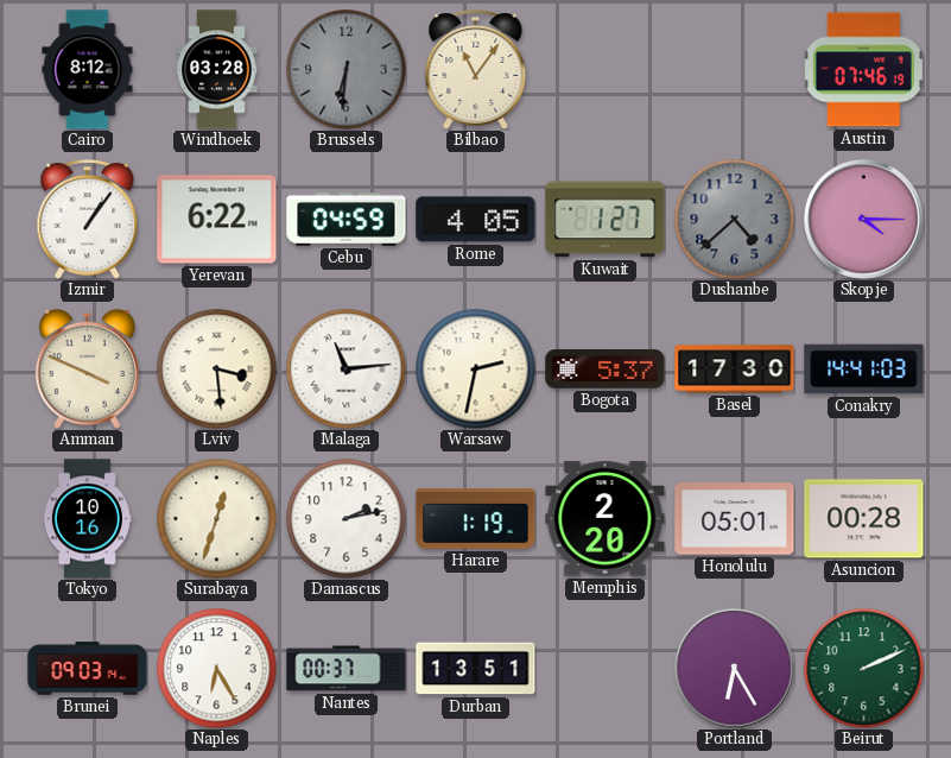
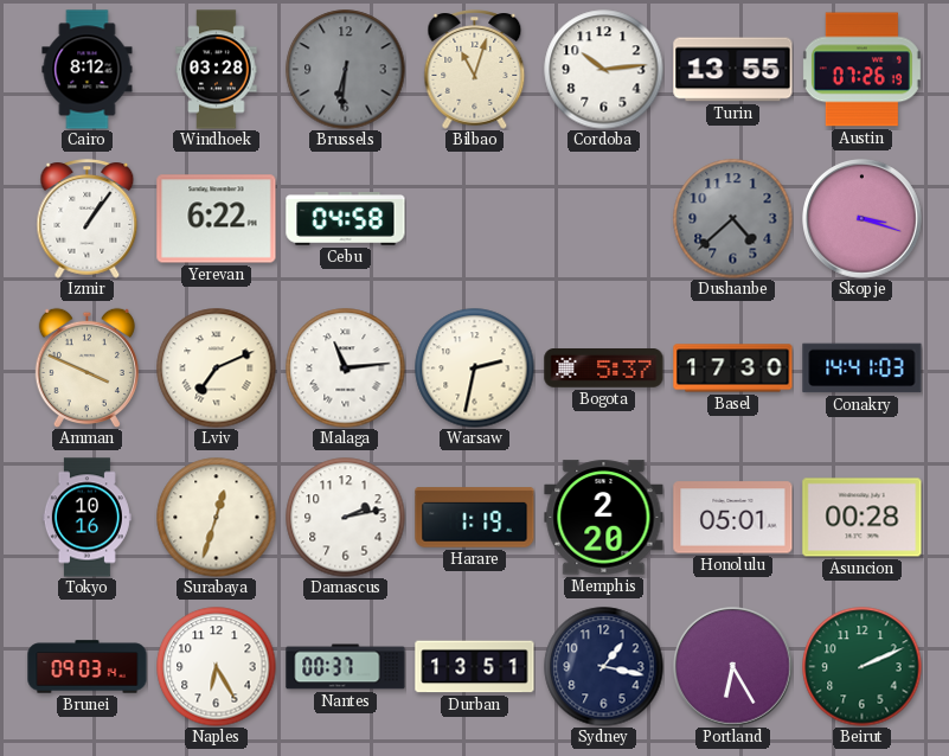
Bilbao: 11:06 -> 11:03
Cordoba: none -> 10:14
Turin: none -> 13:55
Austin: 07:46 -> 07:26
Cebu: 04:59 -> 04:58
Rome: 4:05 -> none
Kuwait: 1:27 -> none
Skopje: 4:15 -> 3:18
Lviv: 3:29 -> 7:11
Sydney: none -> 1:17
